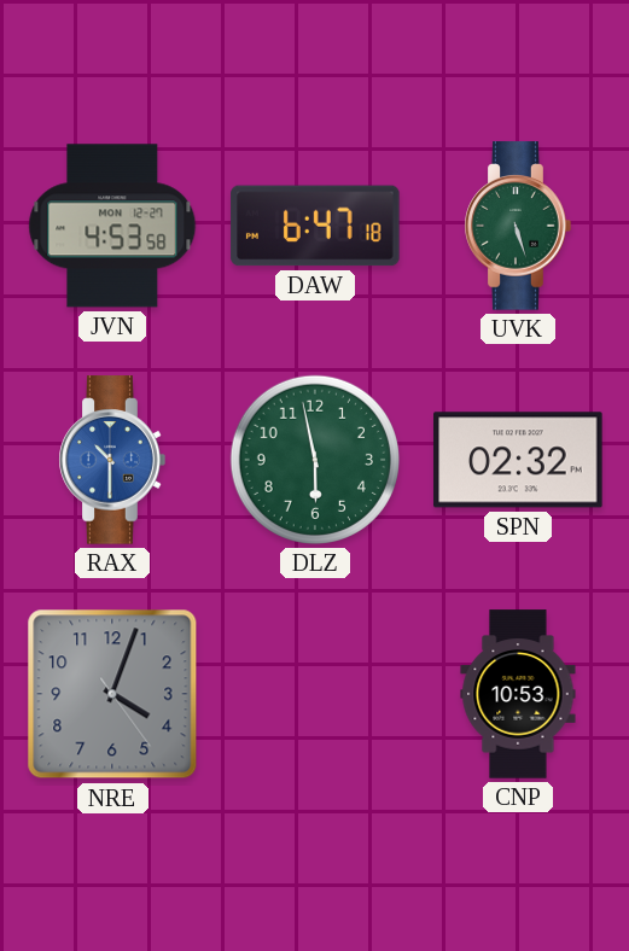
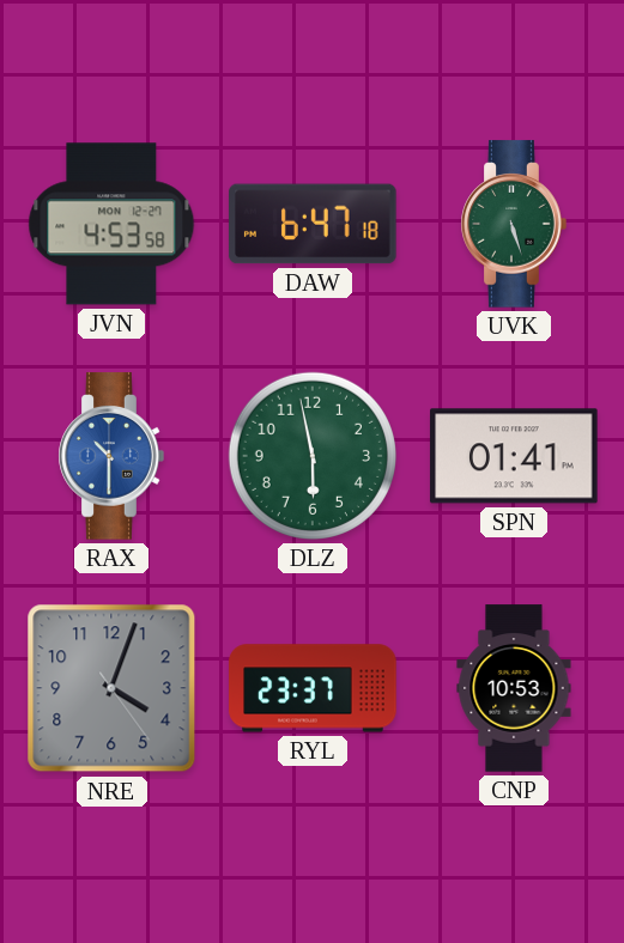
SPN: 02:32 -> 01:41
RYL: none -> 23:37
